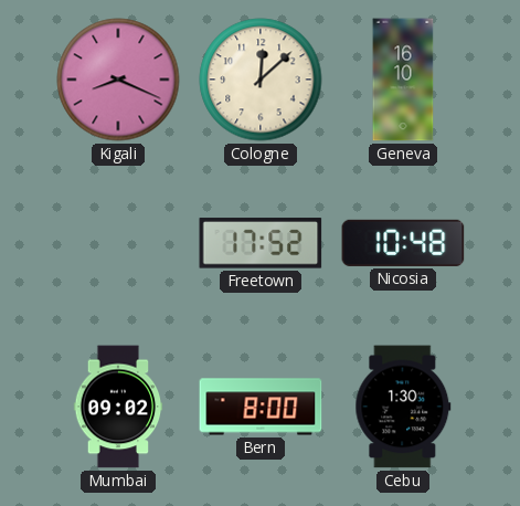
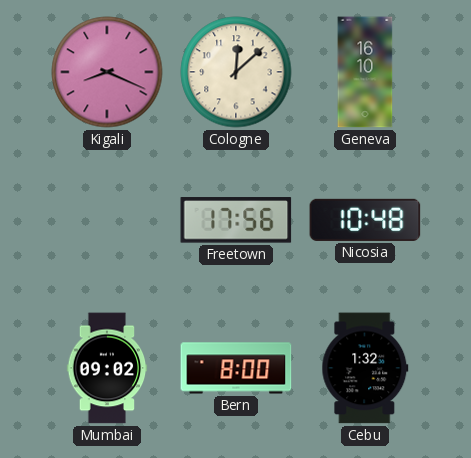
Freetown: 17:52 -> 17:56
Cebu: 1:30 -> 1:32
